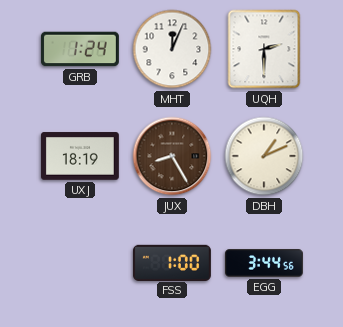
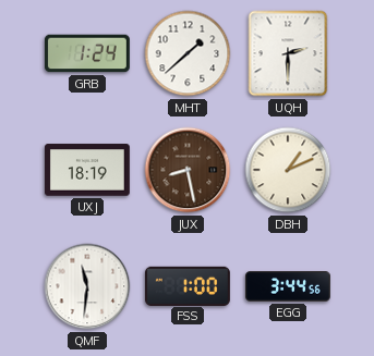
MHT: 12:04 -> 1:38
JUX: 8:25 -> 8:28
QMF: none -> 11:31
